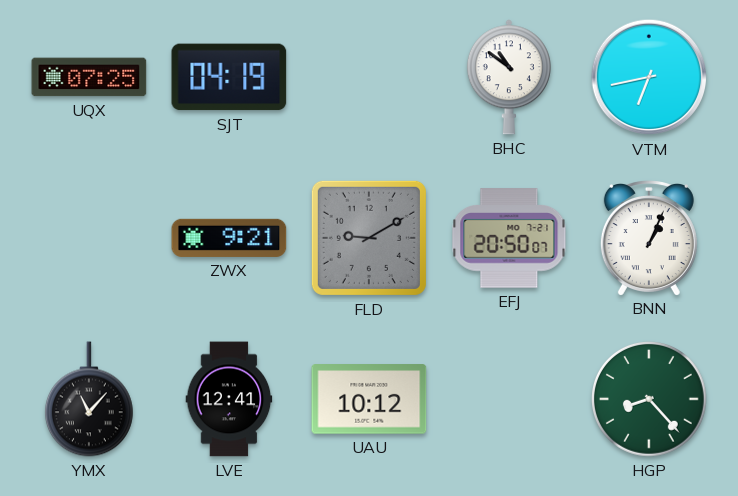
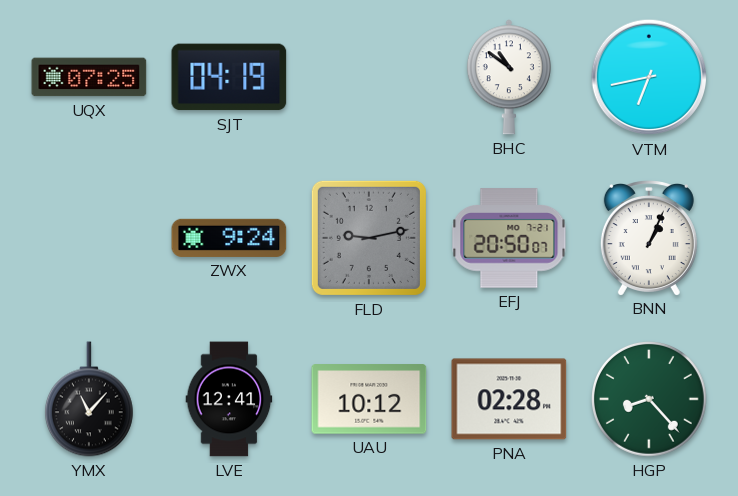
ZWX: 9:21 -> 9:24
FLD: 9:10 -> 9:13
PNA: none -> 02:28
